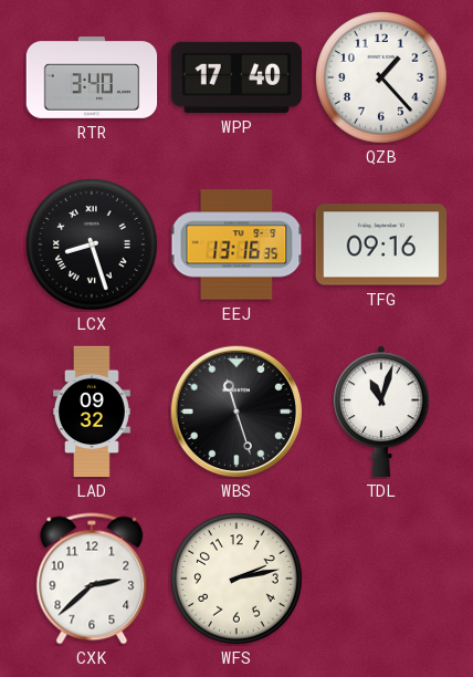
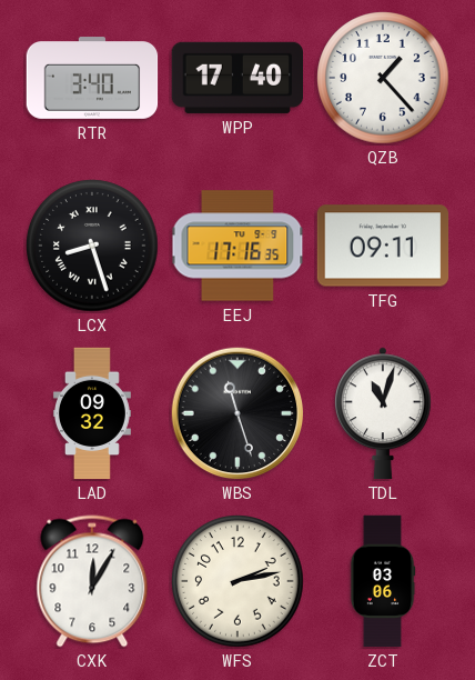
EEJ: 13:16 -> 17:16
TFG: 09:16 -> 09:11
CXK: 2:38 -> 12:05
ZCT: none -> 03:06
